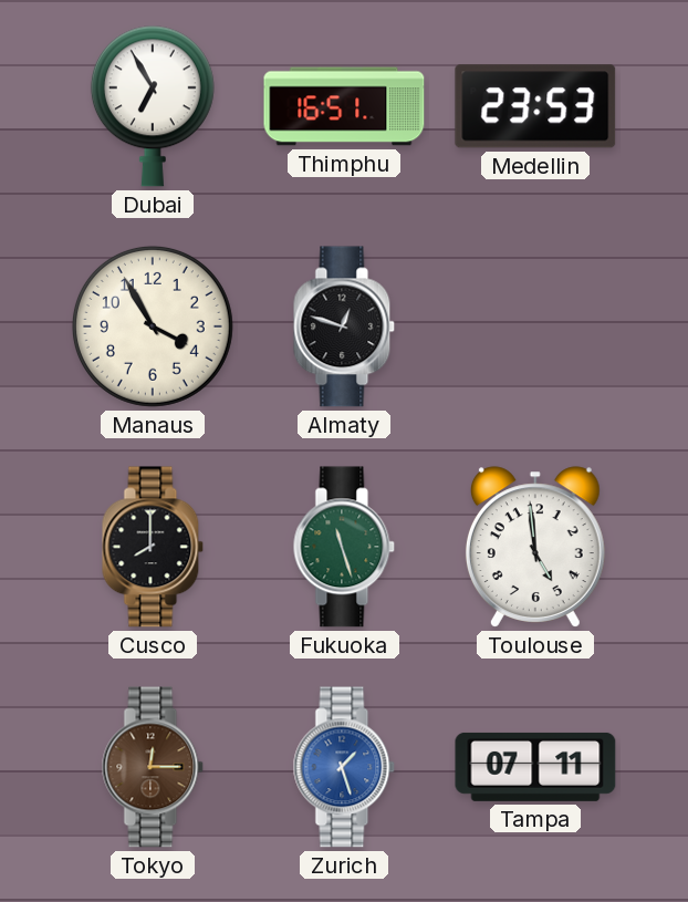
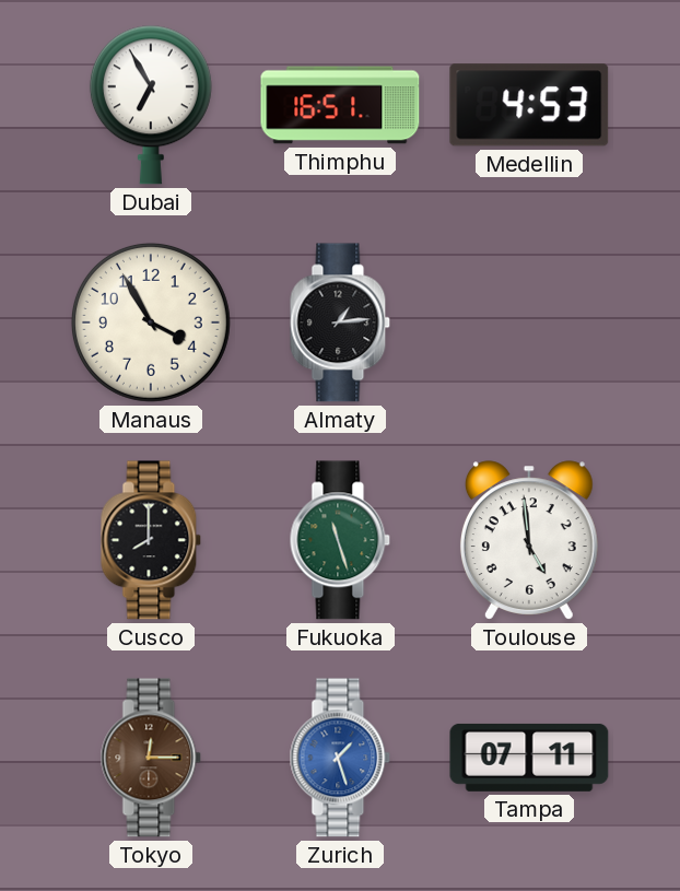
Medellin: 23:53 -> 4:53
Almaty: 12:48 -> 1:14
